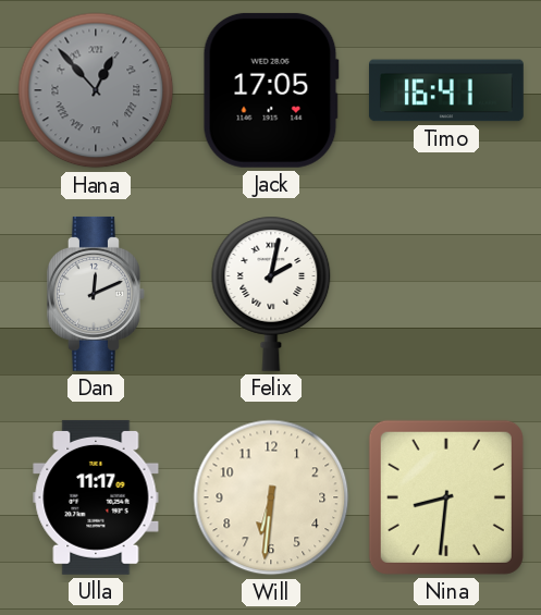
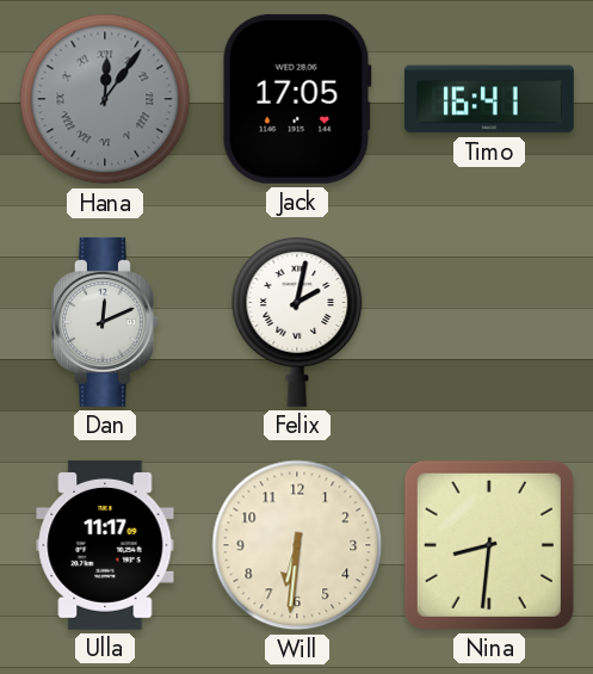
Hana: 12:53 -> 12:06
